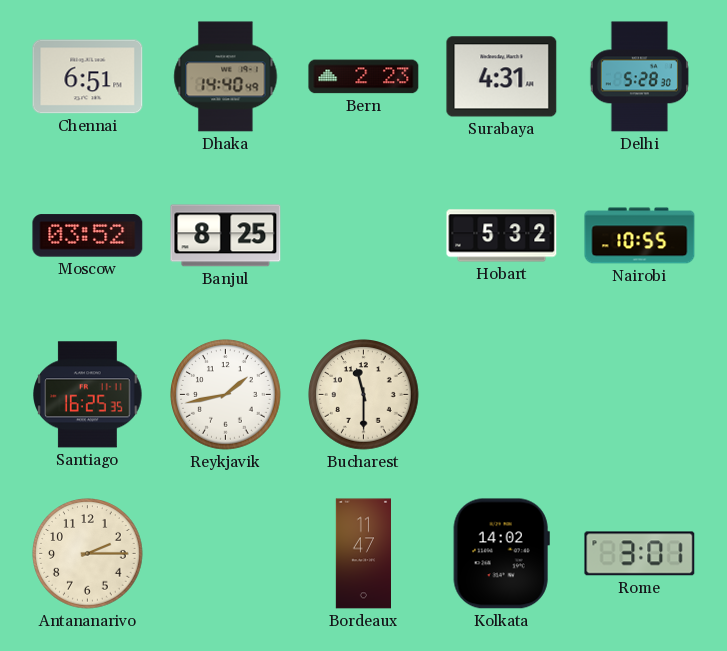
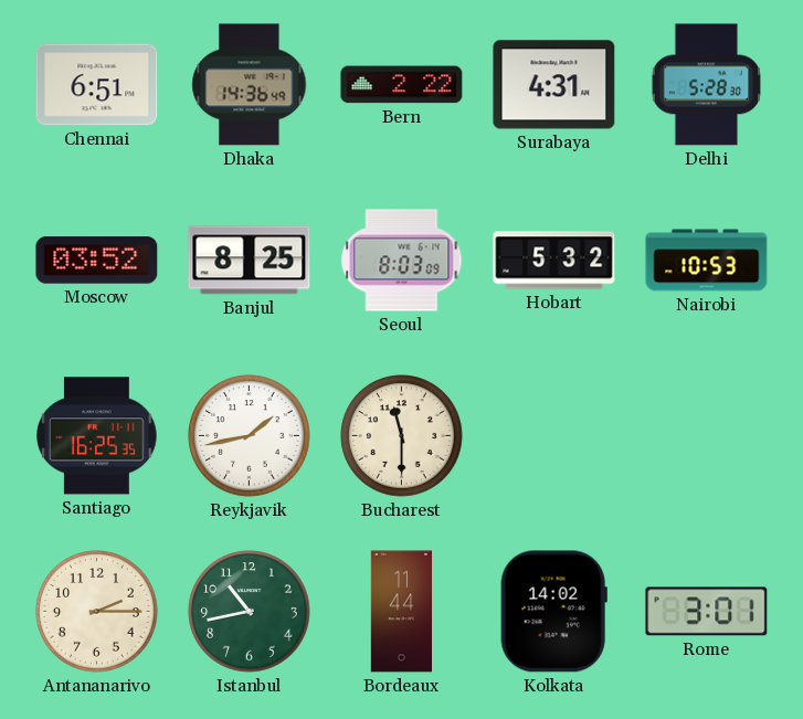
Dhaka: 14:40 -> 14:36
Bern: 2:23 -> 2:22
Seoul: none -> 8:03
Nairobi: 10:55 -> 10:53
Istanbul: none -> 10:43
Bordeaux: 11:47 -> 11:44
